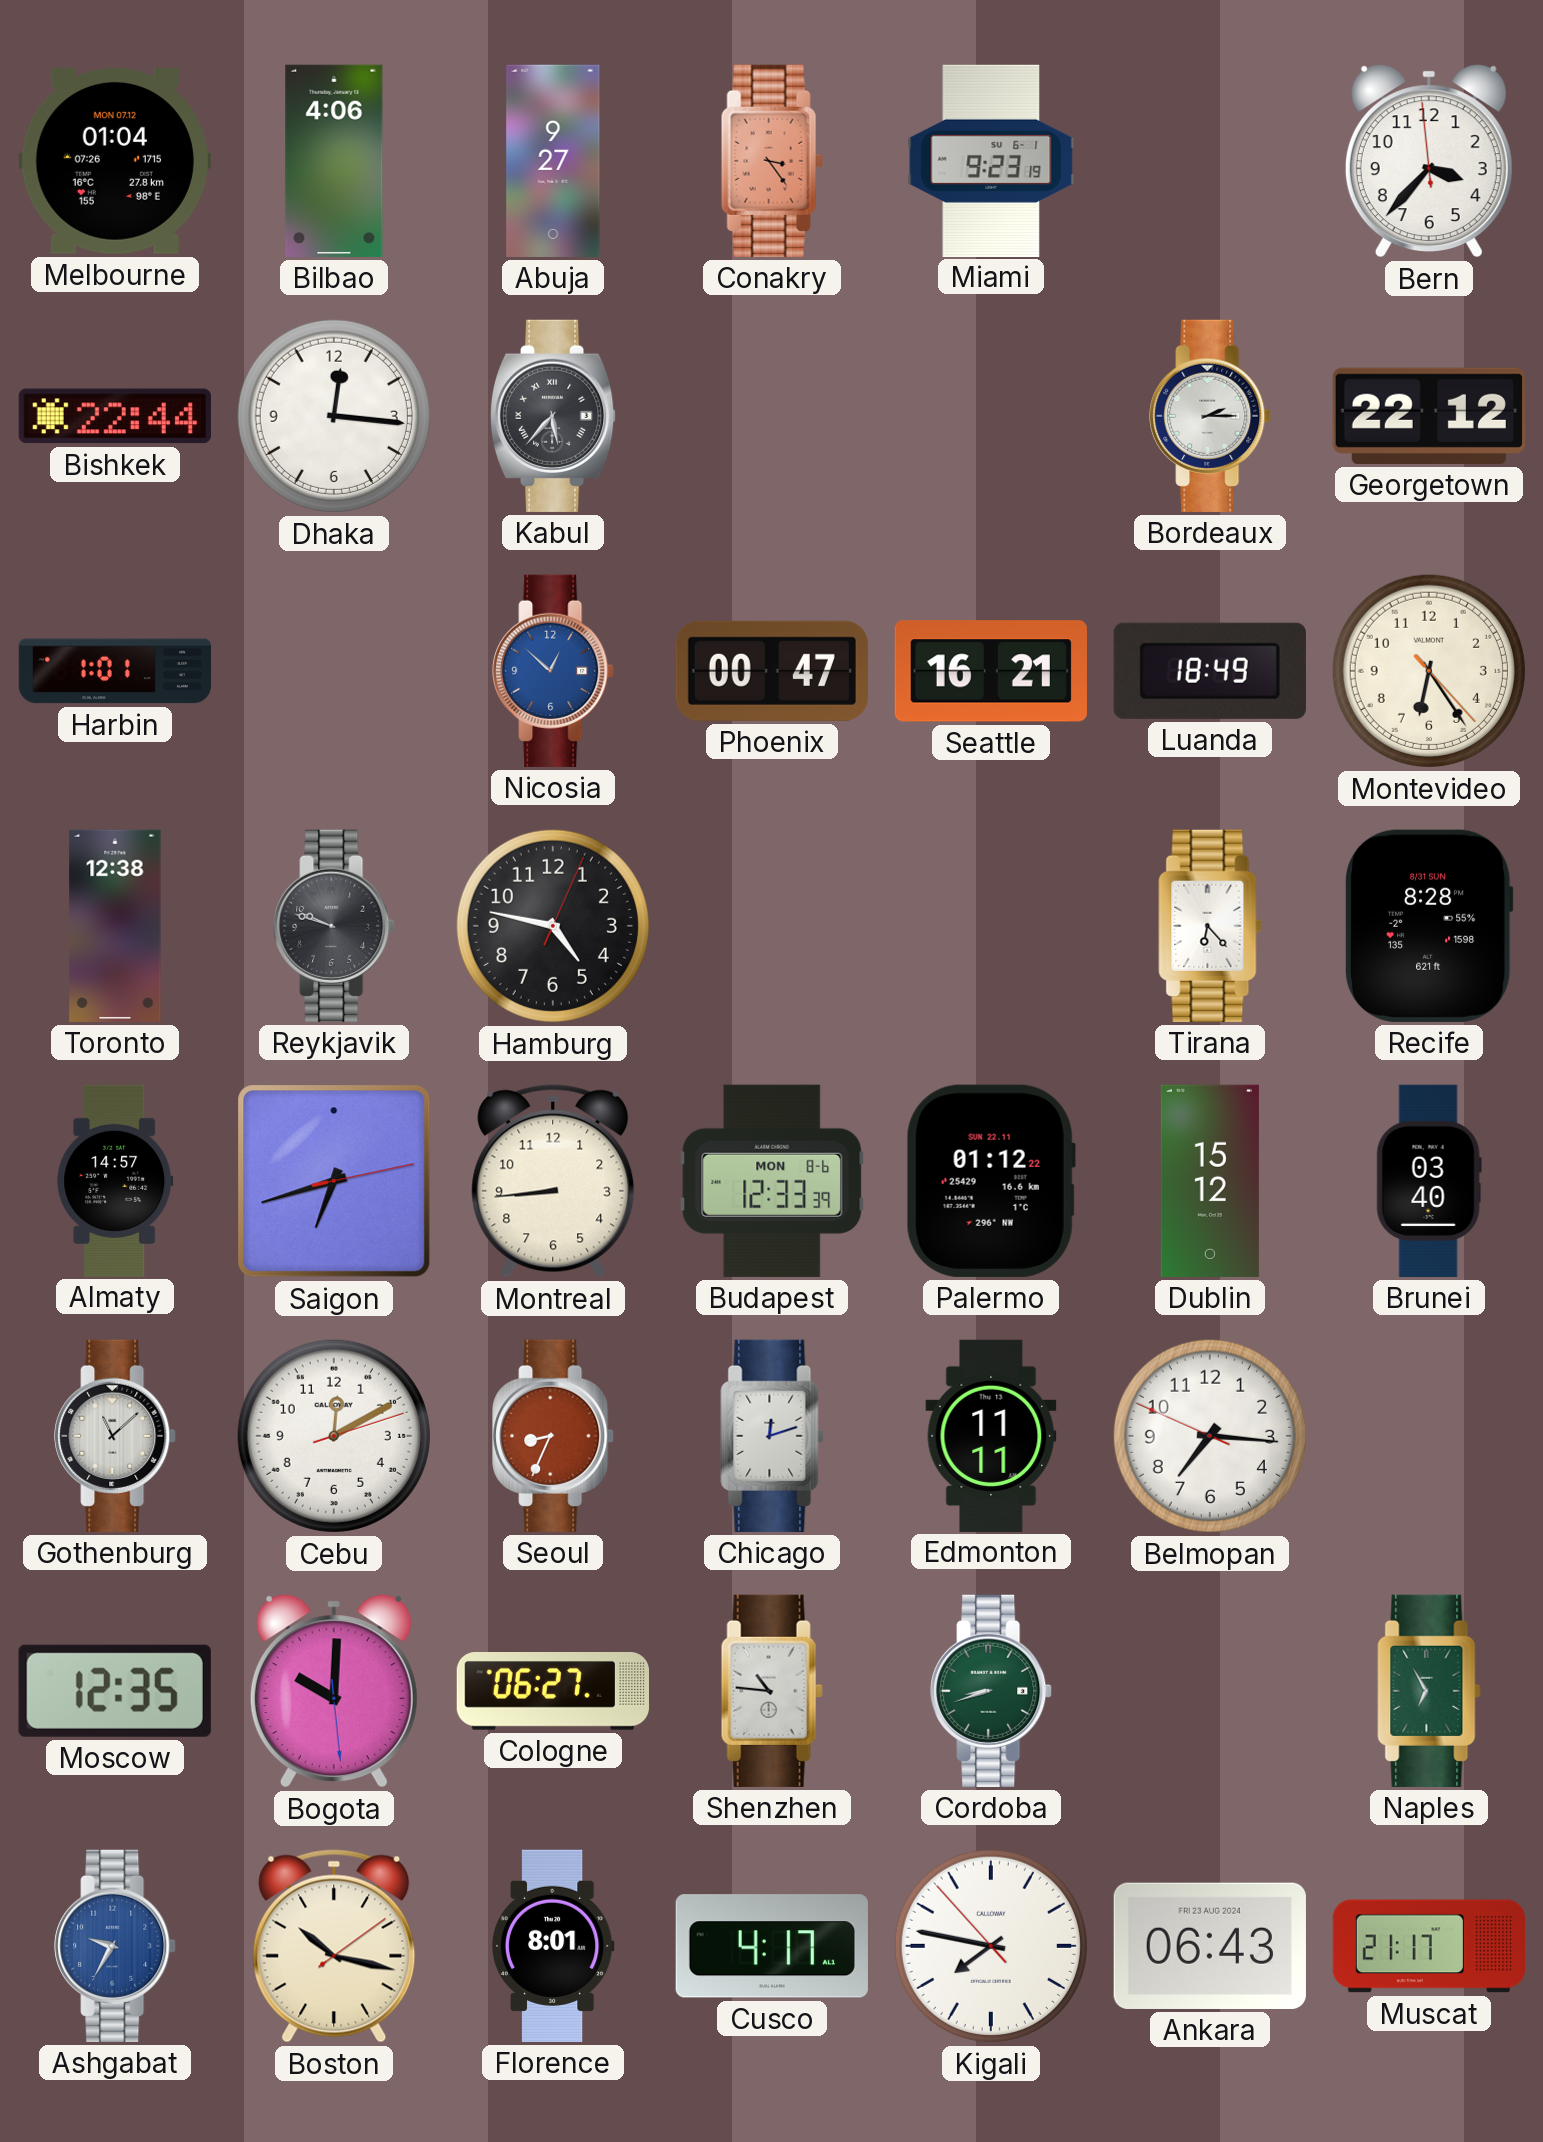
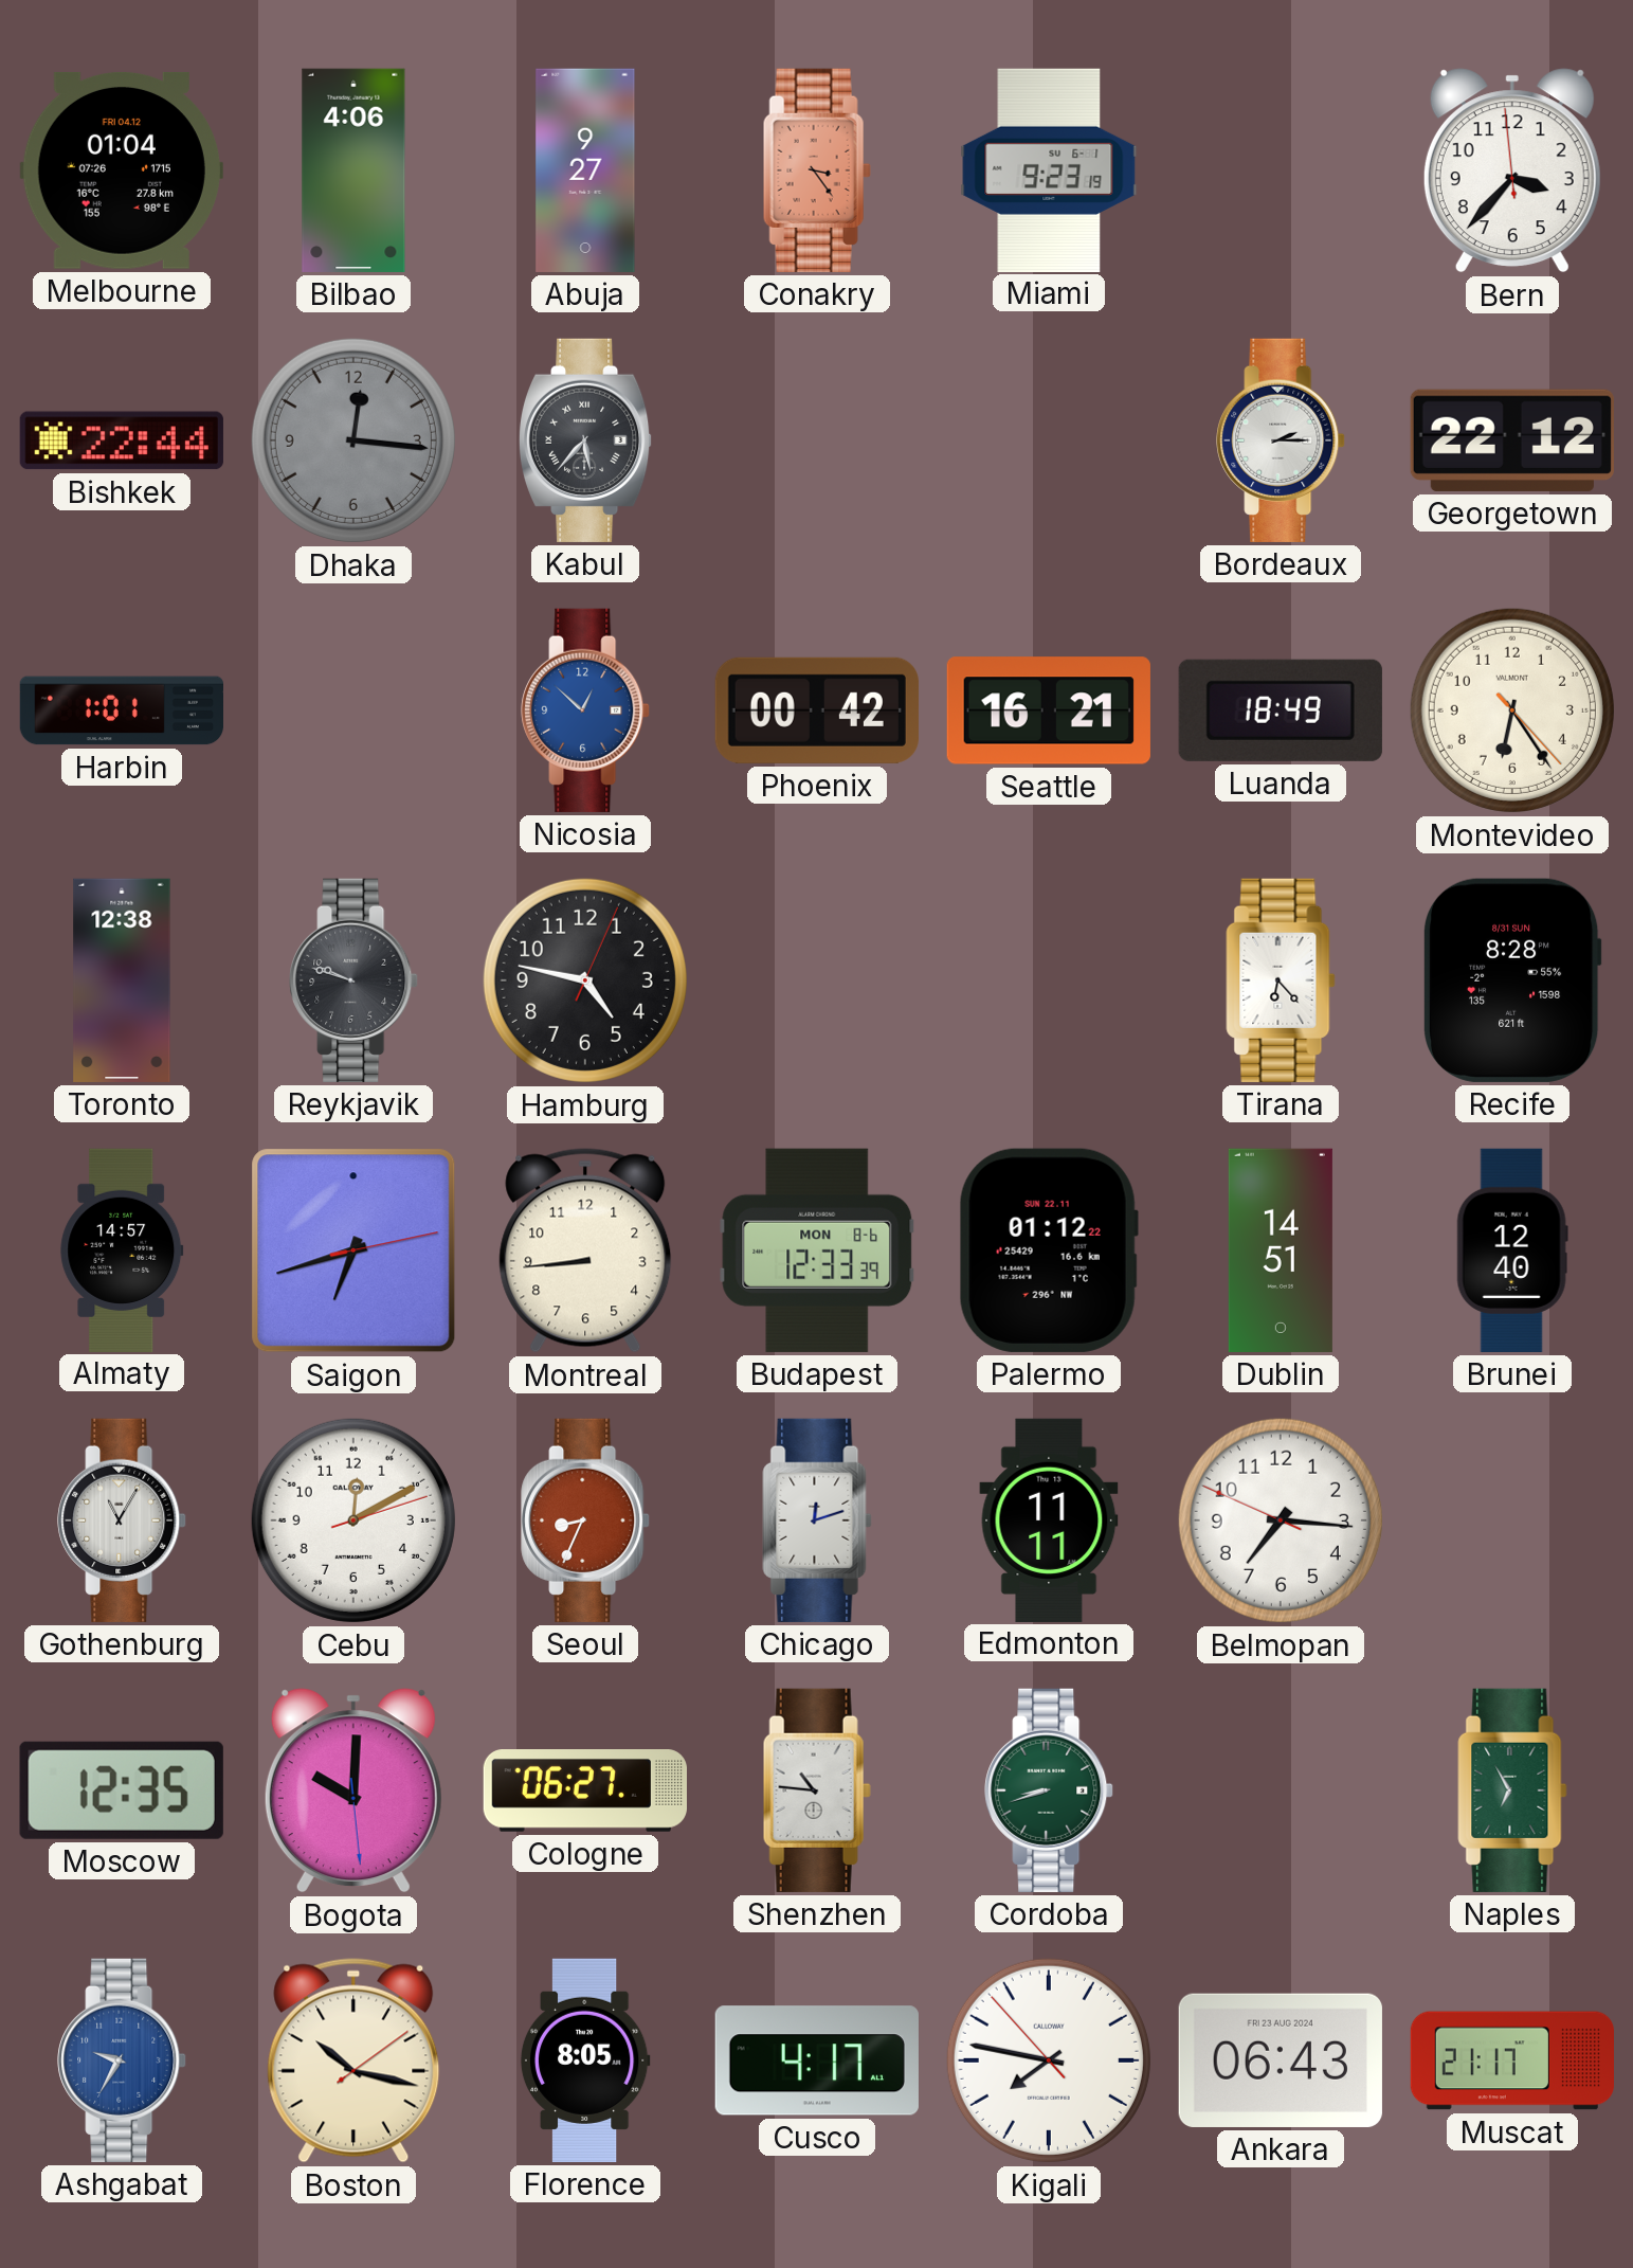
Melbourne date: MON 07.12 -> FRI 04.12
Dhaka dial: white -> grey
Phoenix: 00:47 -> 00:42
Dublin: 15:12 -> 14:51
Brunei: 03:40 -> 12:40
Gothenburg: 11:08 -> 11:05
Florence: 8:01 -> 8:05
